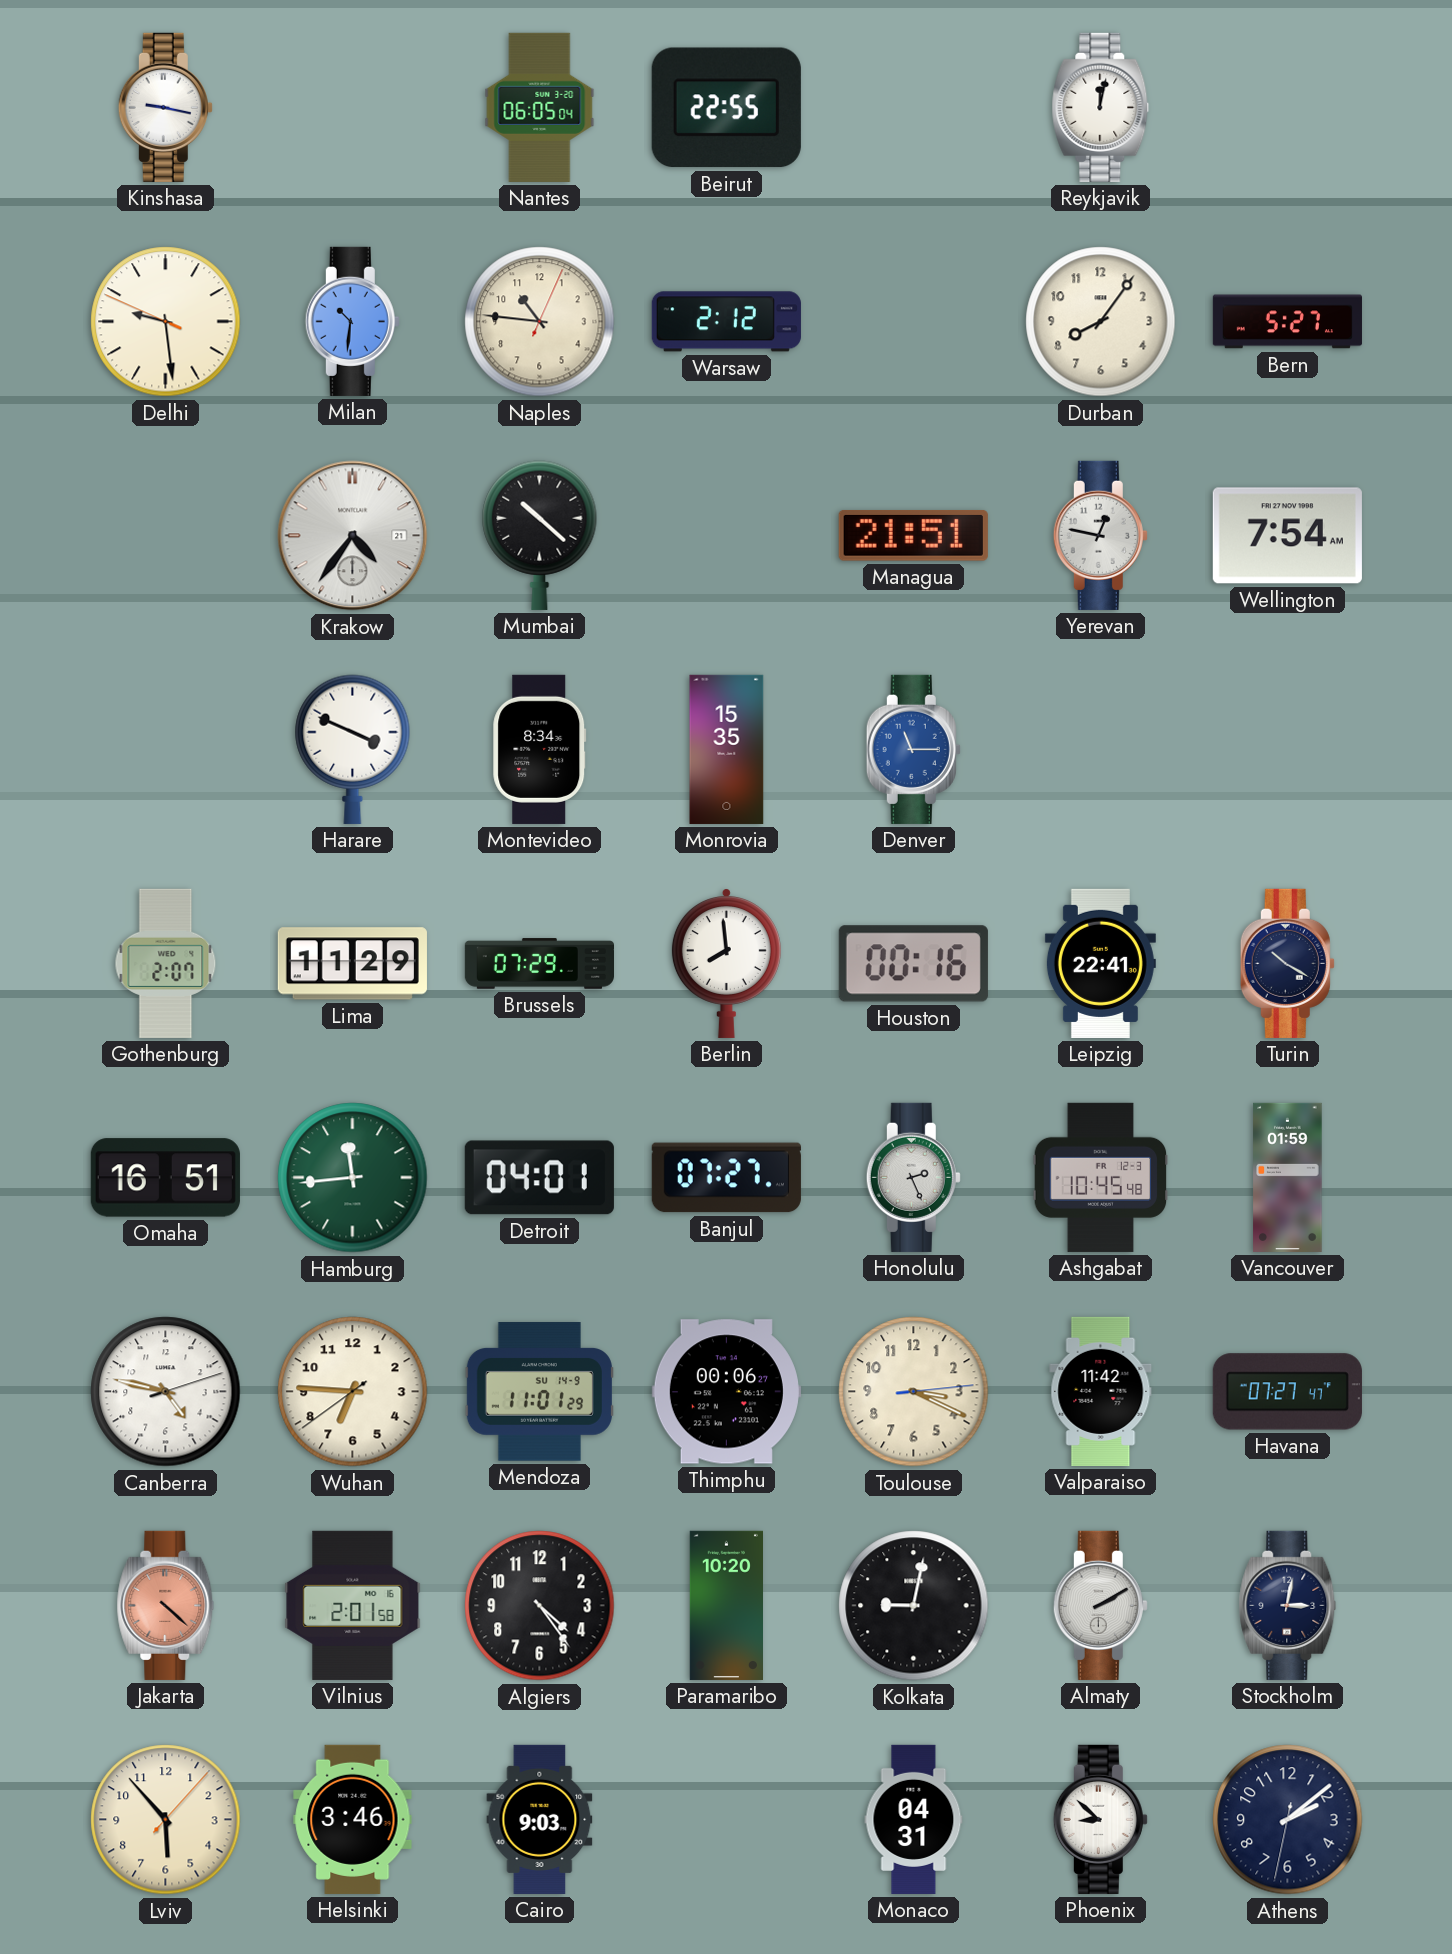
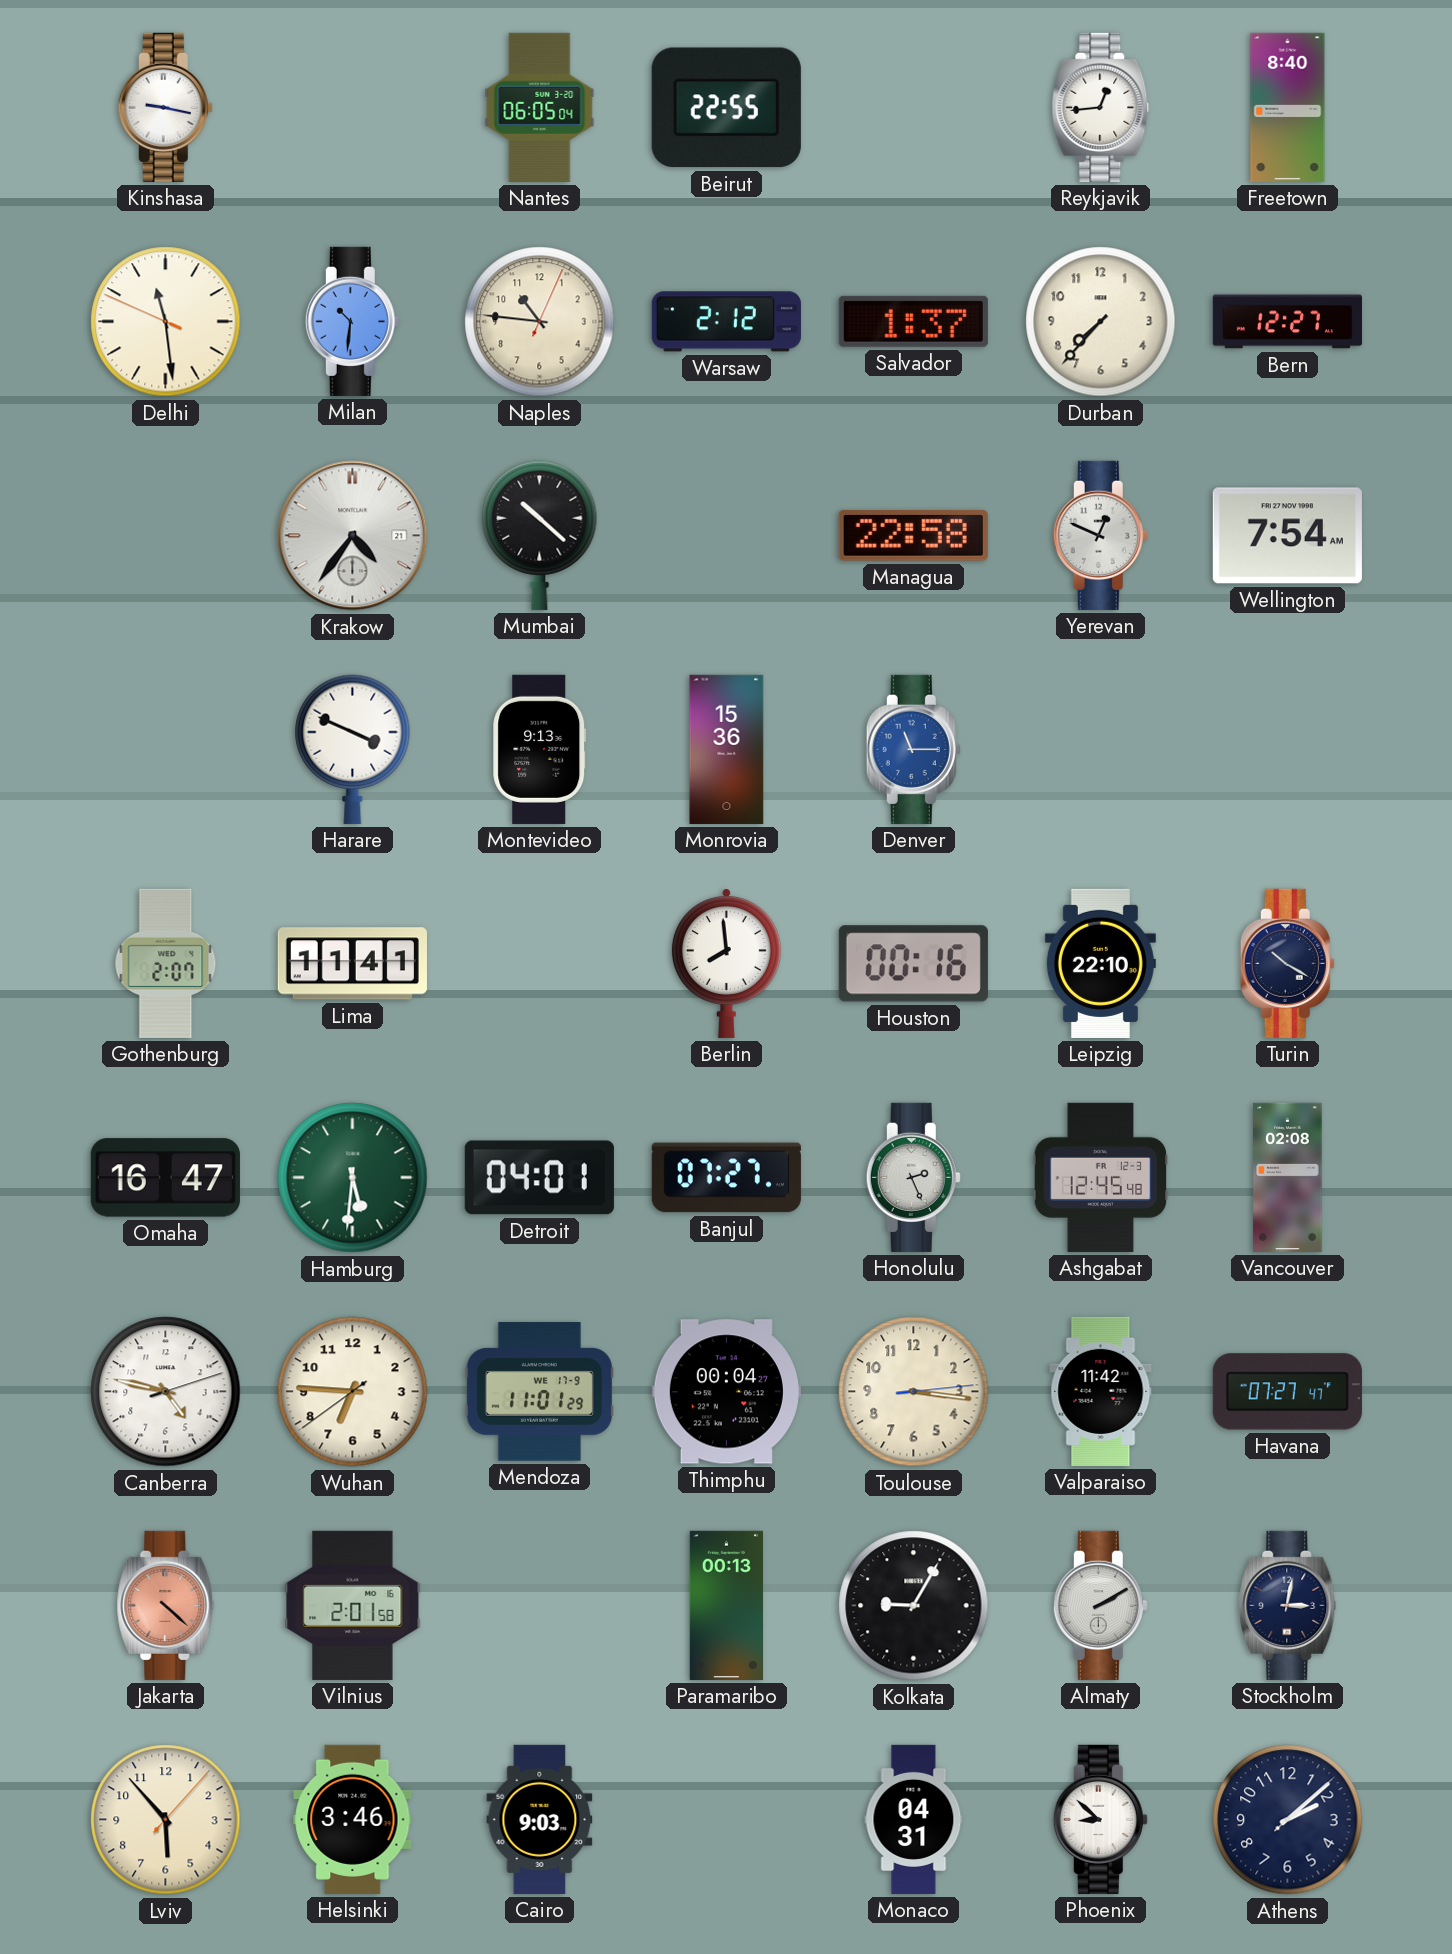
Reykjavik: 12:02 -> 12:44
Freetown: none -> 8:40
Delhi: 9:28 -> 11:28
Salvador: none -> 1:37
Durban: 8:06 -> 7:37
Bern: 5:27 -> 12:27
Managua: 21:51 -> 22:58
Yerevan: 12:47 -> 12:49
Montevideo: 8:34 -> 9:13
Monrovia: 15:35 -> 15:36
Lima: 11:29 -> 11:41
Brussels: 07:29 -> none
Leipzig: 22:41 -> 22:10
Omaha: 16:51 -> 16:47
Hamburg: 11:44 -> 5:31
Ashgabat: 10:45 -> 12:45
Vancouver: 01:59 -> 02:08
Mendoza date: SU 14-9 -> WE 17-9
Thimphu: 00:06 -> 00:04
Toulouse: 3:19 -> 3:16
Algiers: 4:24 -> none
Paramaribo: 10:20 -> 00:13
Kolkata: 9:02 -> 9:05
Athens: 2:08:32 -> 2:08:08
